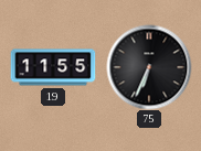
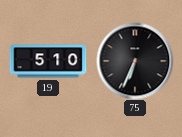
19: 11:55 -> 5:10
